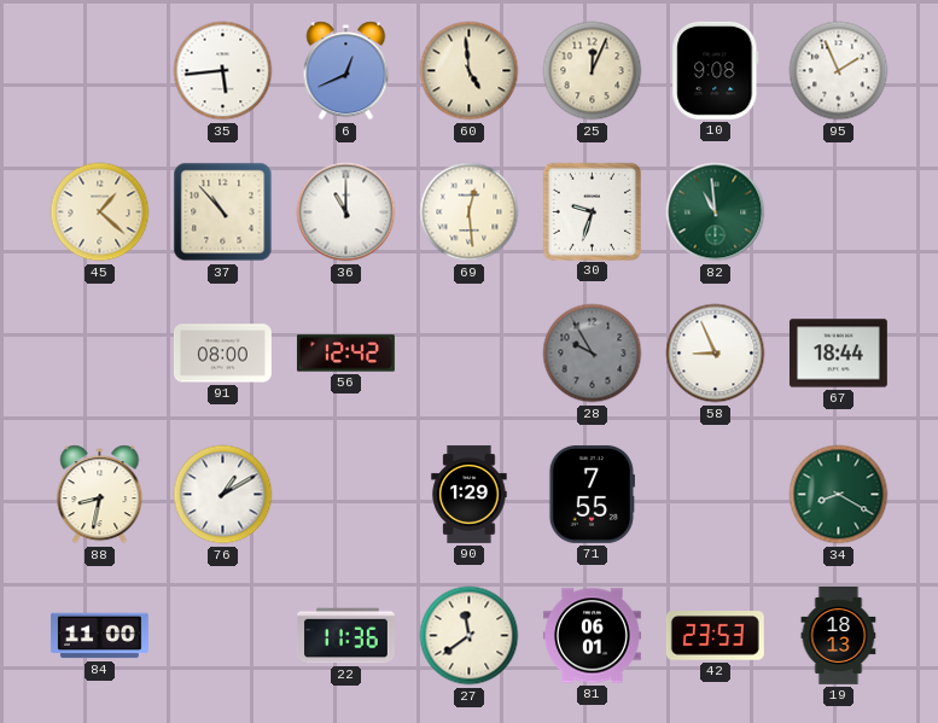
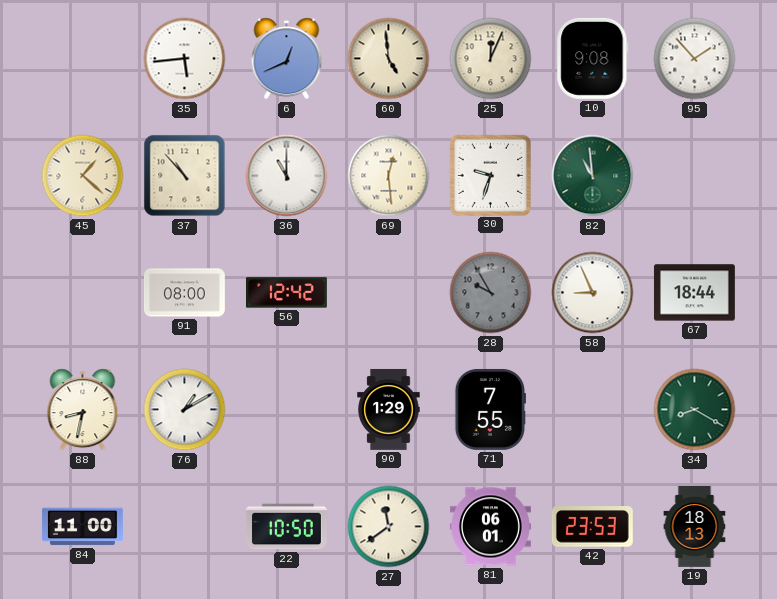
95: 1:56 -> 1:53
22: 11:36 -> 10:50
